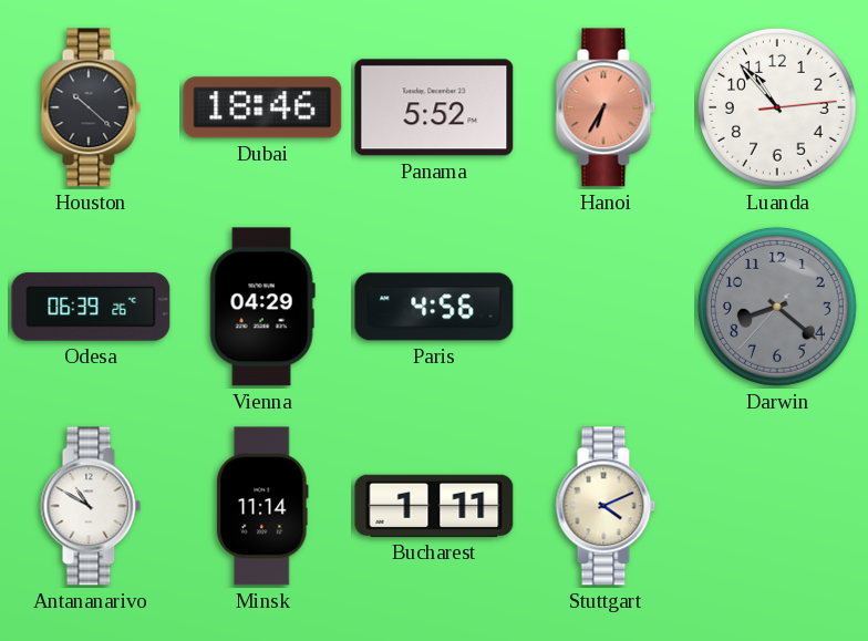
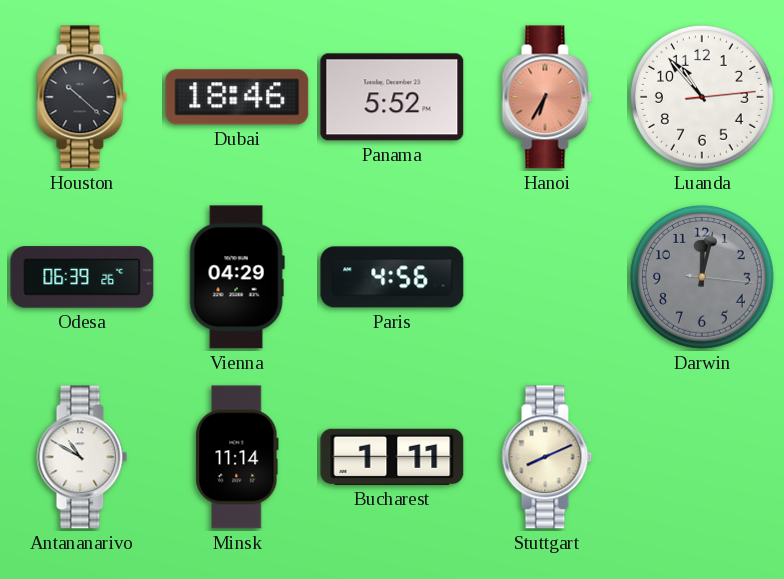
Darwin: 8:21 -> 12:02
Stuttgart: 4:11 -> 8:11
